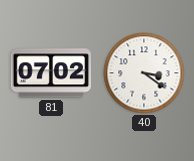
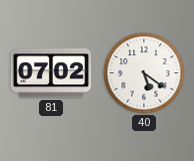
40: 3:21 -> 5:21
